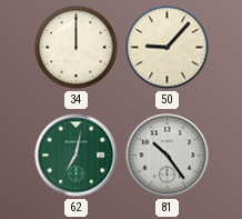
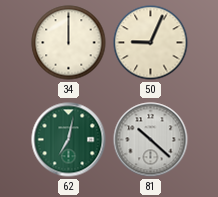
50: 9:07 -> 9:04
81: 10:24 -> 10:22
